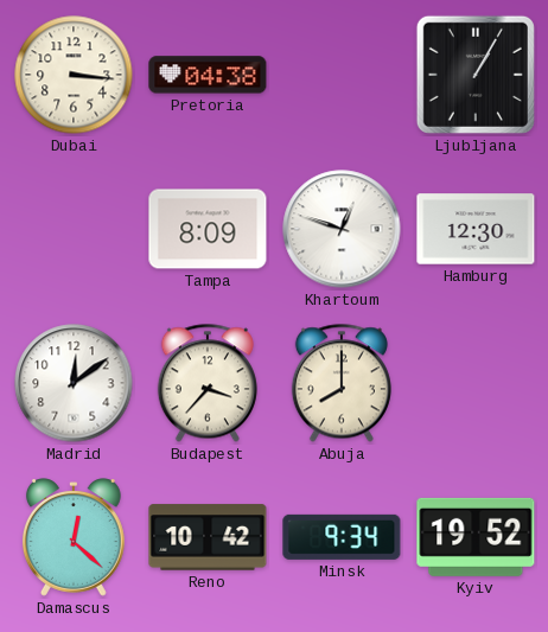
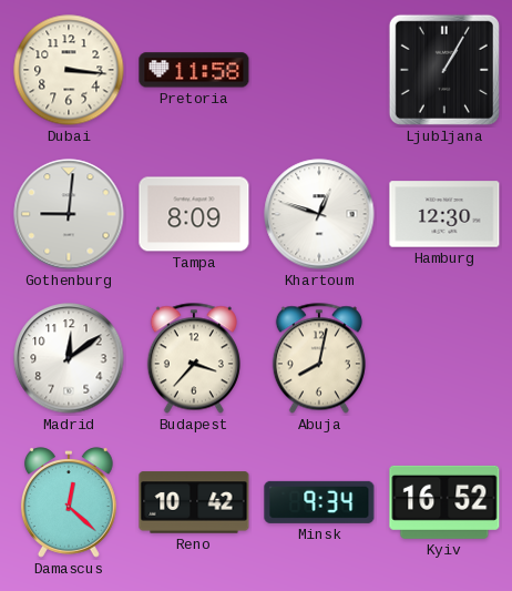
Pretoria: 04:38 -> 11:58
Gothenburg: none -> 9:01
Abuja: 8:00 -> 8:02
Kyiv: 19:52 -> 16:52
